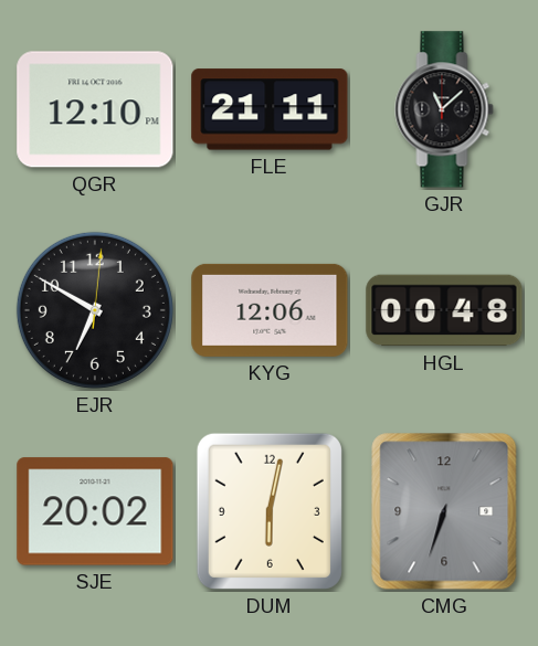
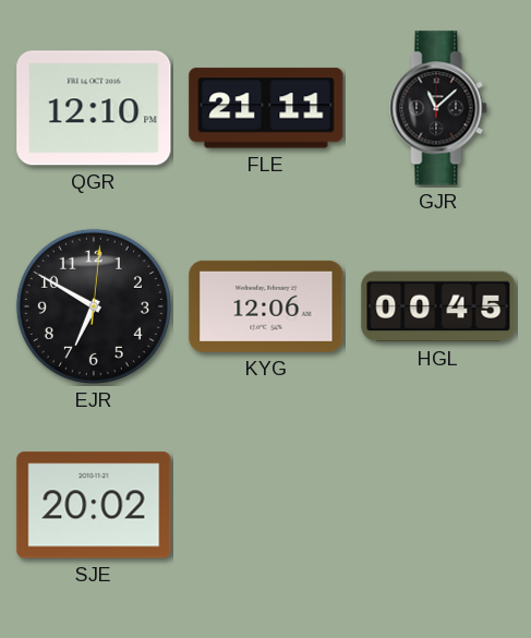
HGL: 00:48 -> 00:45
DUM: 6:02 -> none
CMG: 6:33 -> none
